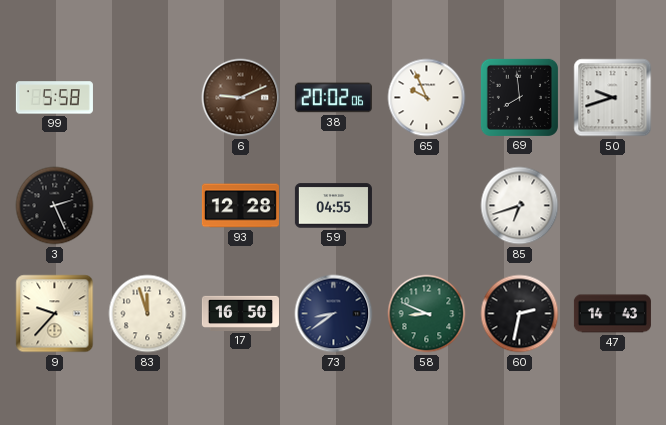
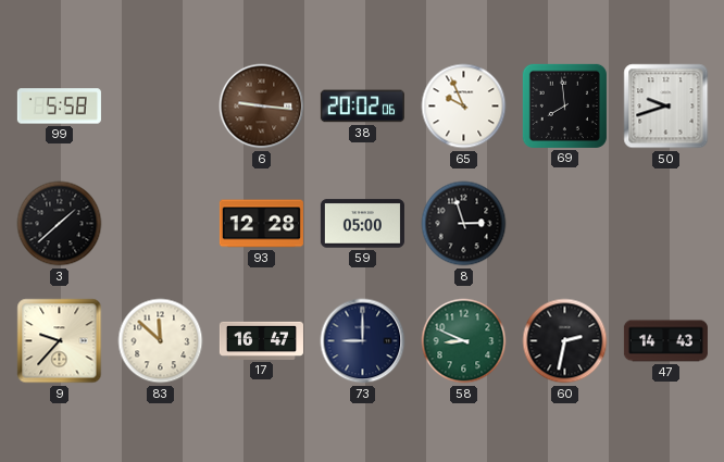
6: 9:11 -> 9:16
3: 2:26 -> 1:38
59: 04:55 -> 05:00
8: none -> 2:57
85: 6:42 -> none
83: 11:57 -> 11:52
17: 16:50 -> 16:47
73: 8:39 -> 9:00
